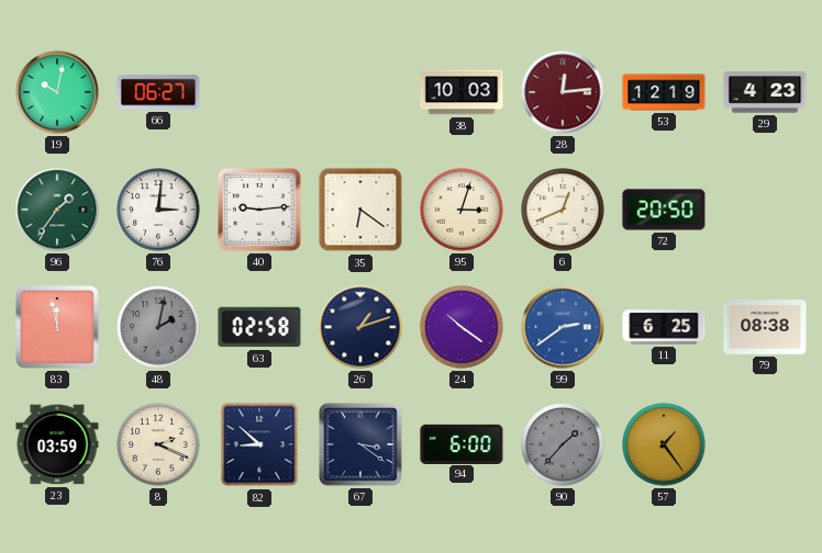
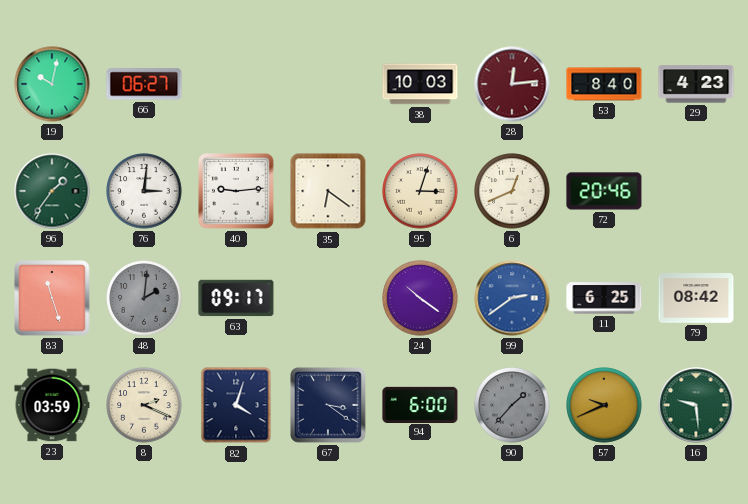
53: 12:19 -> 8:40
72: 20:50 -> 20:46
83: 11:58 -> 11:27
48: 2:02 -> 2:01
63: 02:58 -> 09:17
26: 1:12 -> none
79: 08:38 -> 08:42
82: 8:52 -> 4:03
57: 1:24 -> 9:41
16: none -> 9:29
